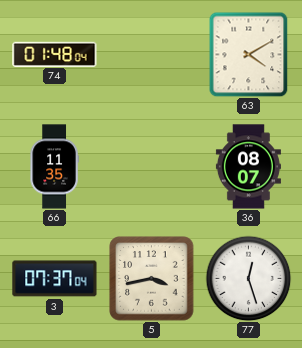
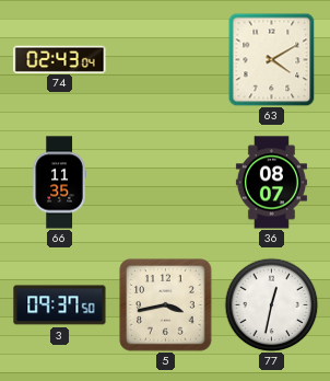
74: 01:48 -> 02:43
3: 07:37 -> 09:37
77: 12:27 -> 12:32
